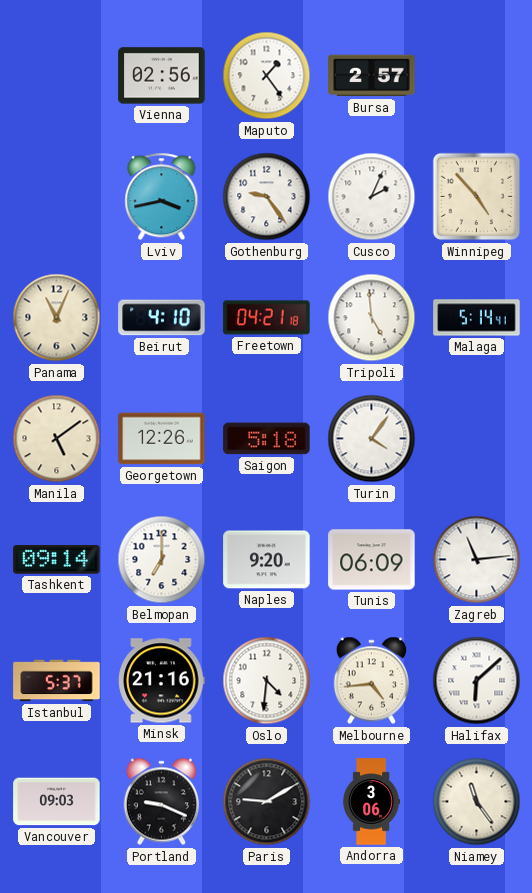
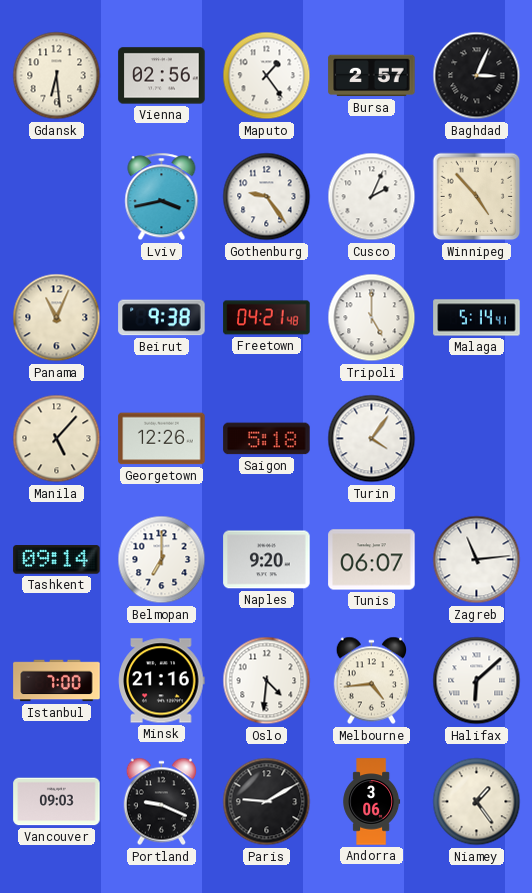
Gdansk: none -> 6:29
Baghdad: none -> 3:04
Beirut: 4:10 -> 9:38
Freetown: 04:21:18 -> 04:21:48
Tripoli: 4:59 -> 5:00
Manila: 5:09 -> 5:07
Tunis: 06:09 -> 06:07
Istanbul: 5:37 -> 7:00
Niamey: 11:24 -> 1:24
